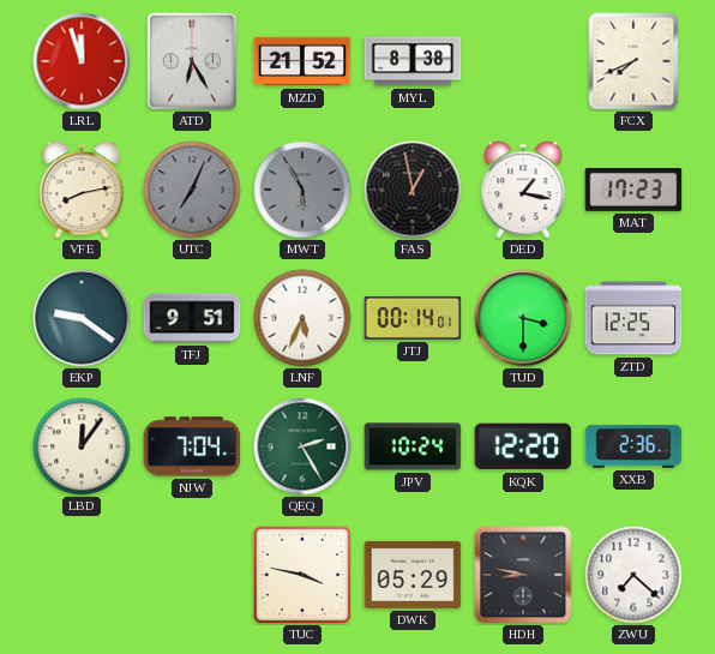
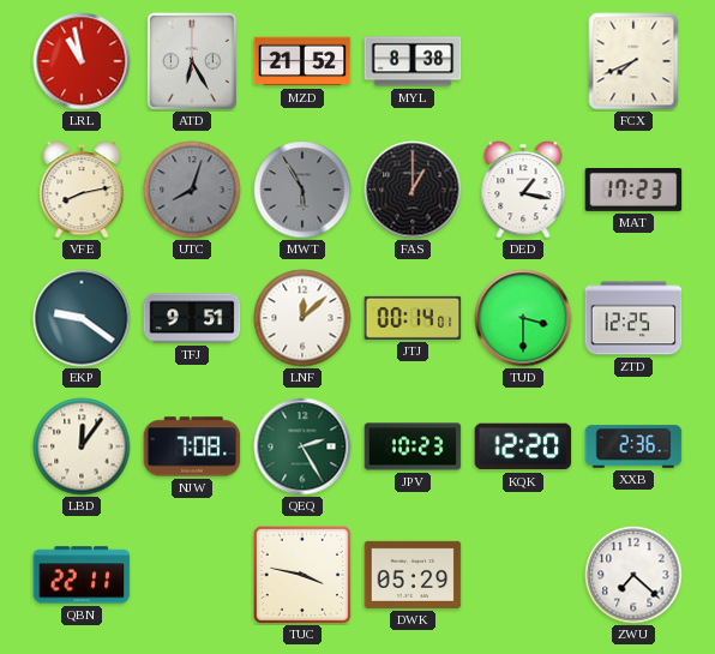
LRL: 11:57 -> 10:58
UTC: 7:04 -> 8:03
FAS: 12:58 -> 1:00
LNF: 5:34 -> 12:08
NJW: 7:04 -> 7:08
JPV: 10:24 -> 10:23
QBN: none -> 22:11
HDH: 8:47 -> none
